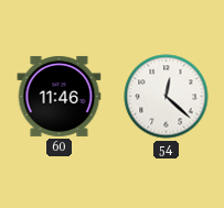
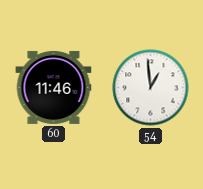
54: 12:22 -> 12:59
